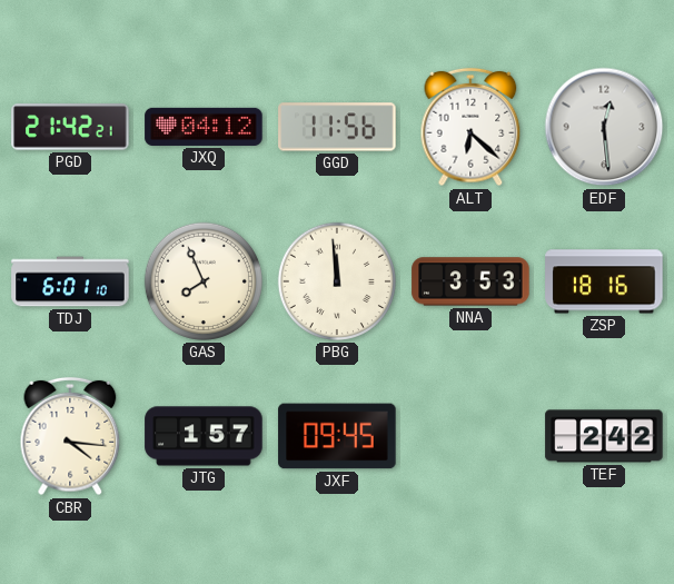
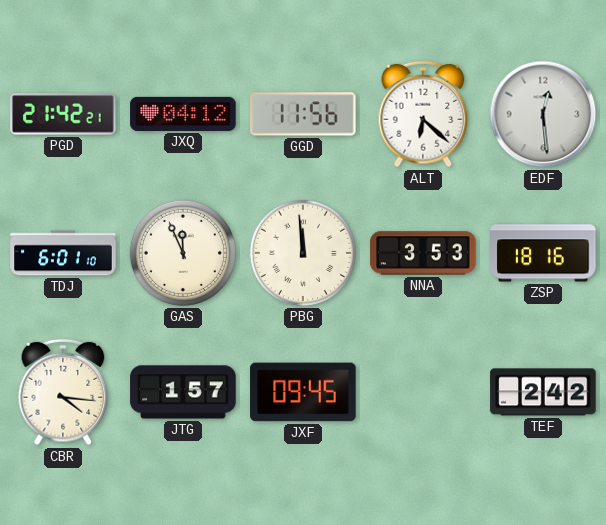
GAS: 7:56 -> 11:56
